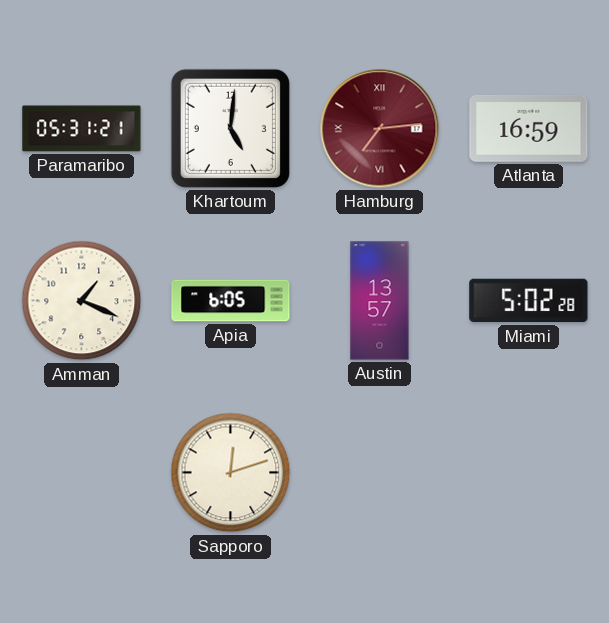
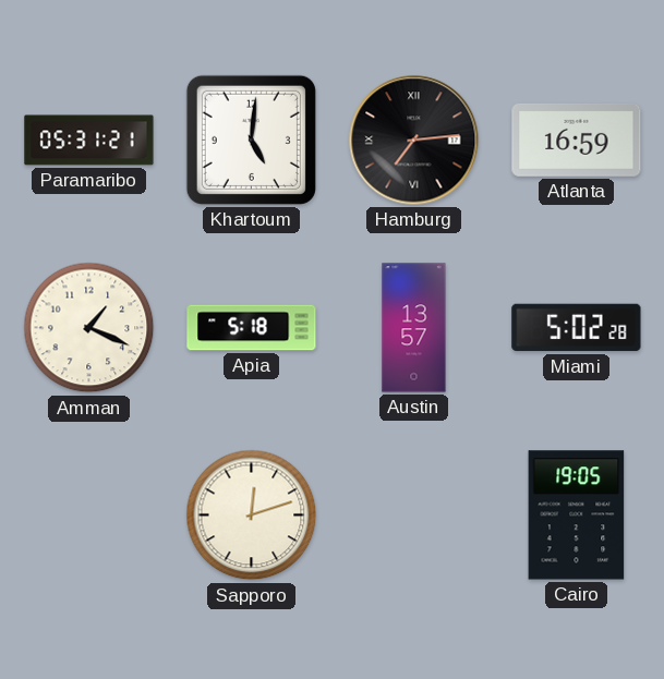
Hamburg dial: burgundy -> black
Apia: 6:05 -> 5:18
Cairo: none -> 19:05
